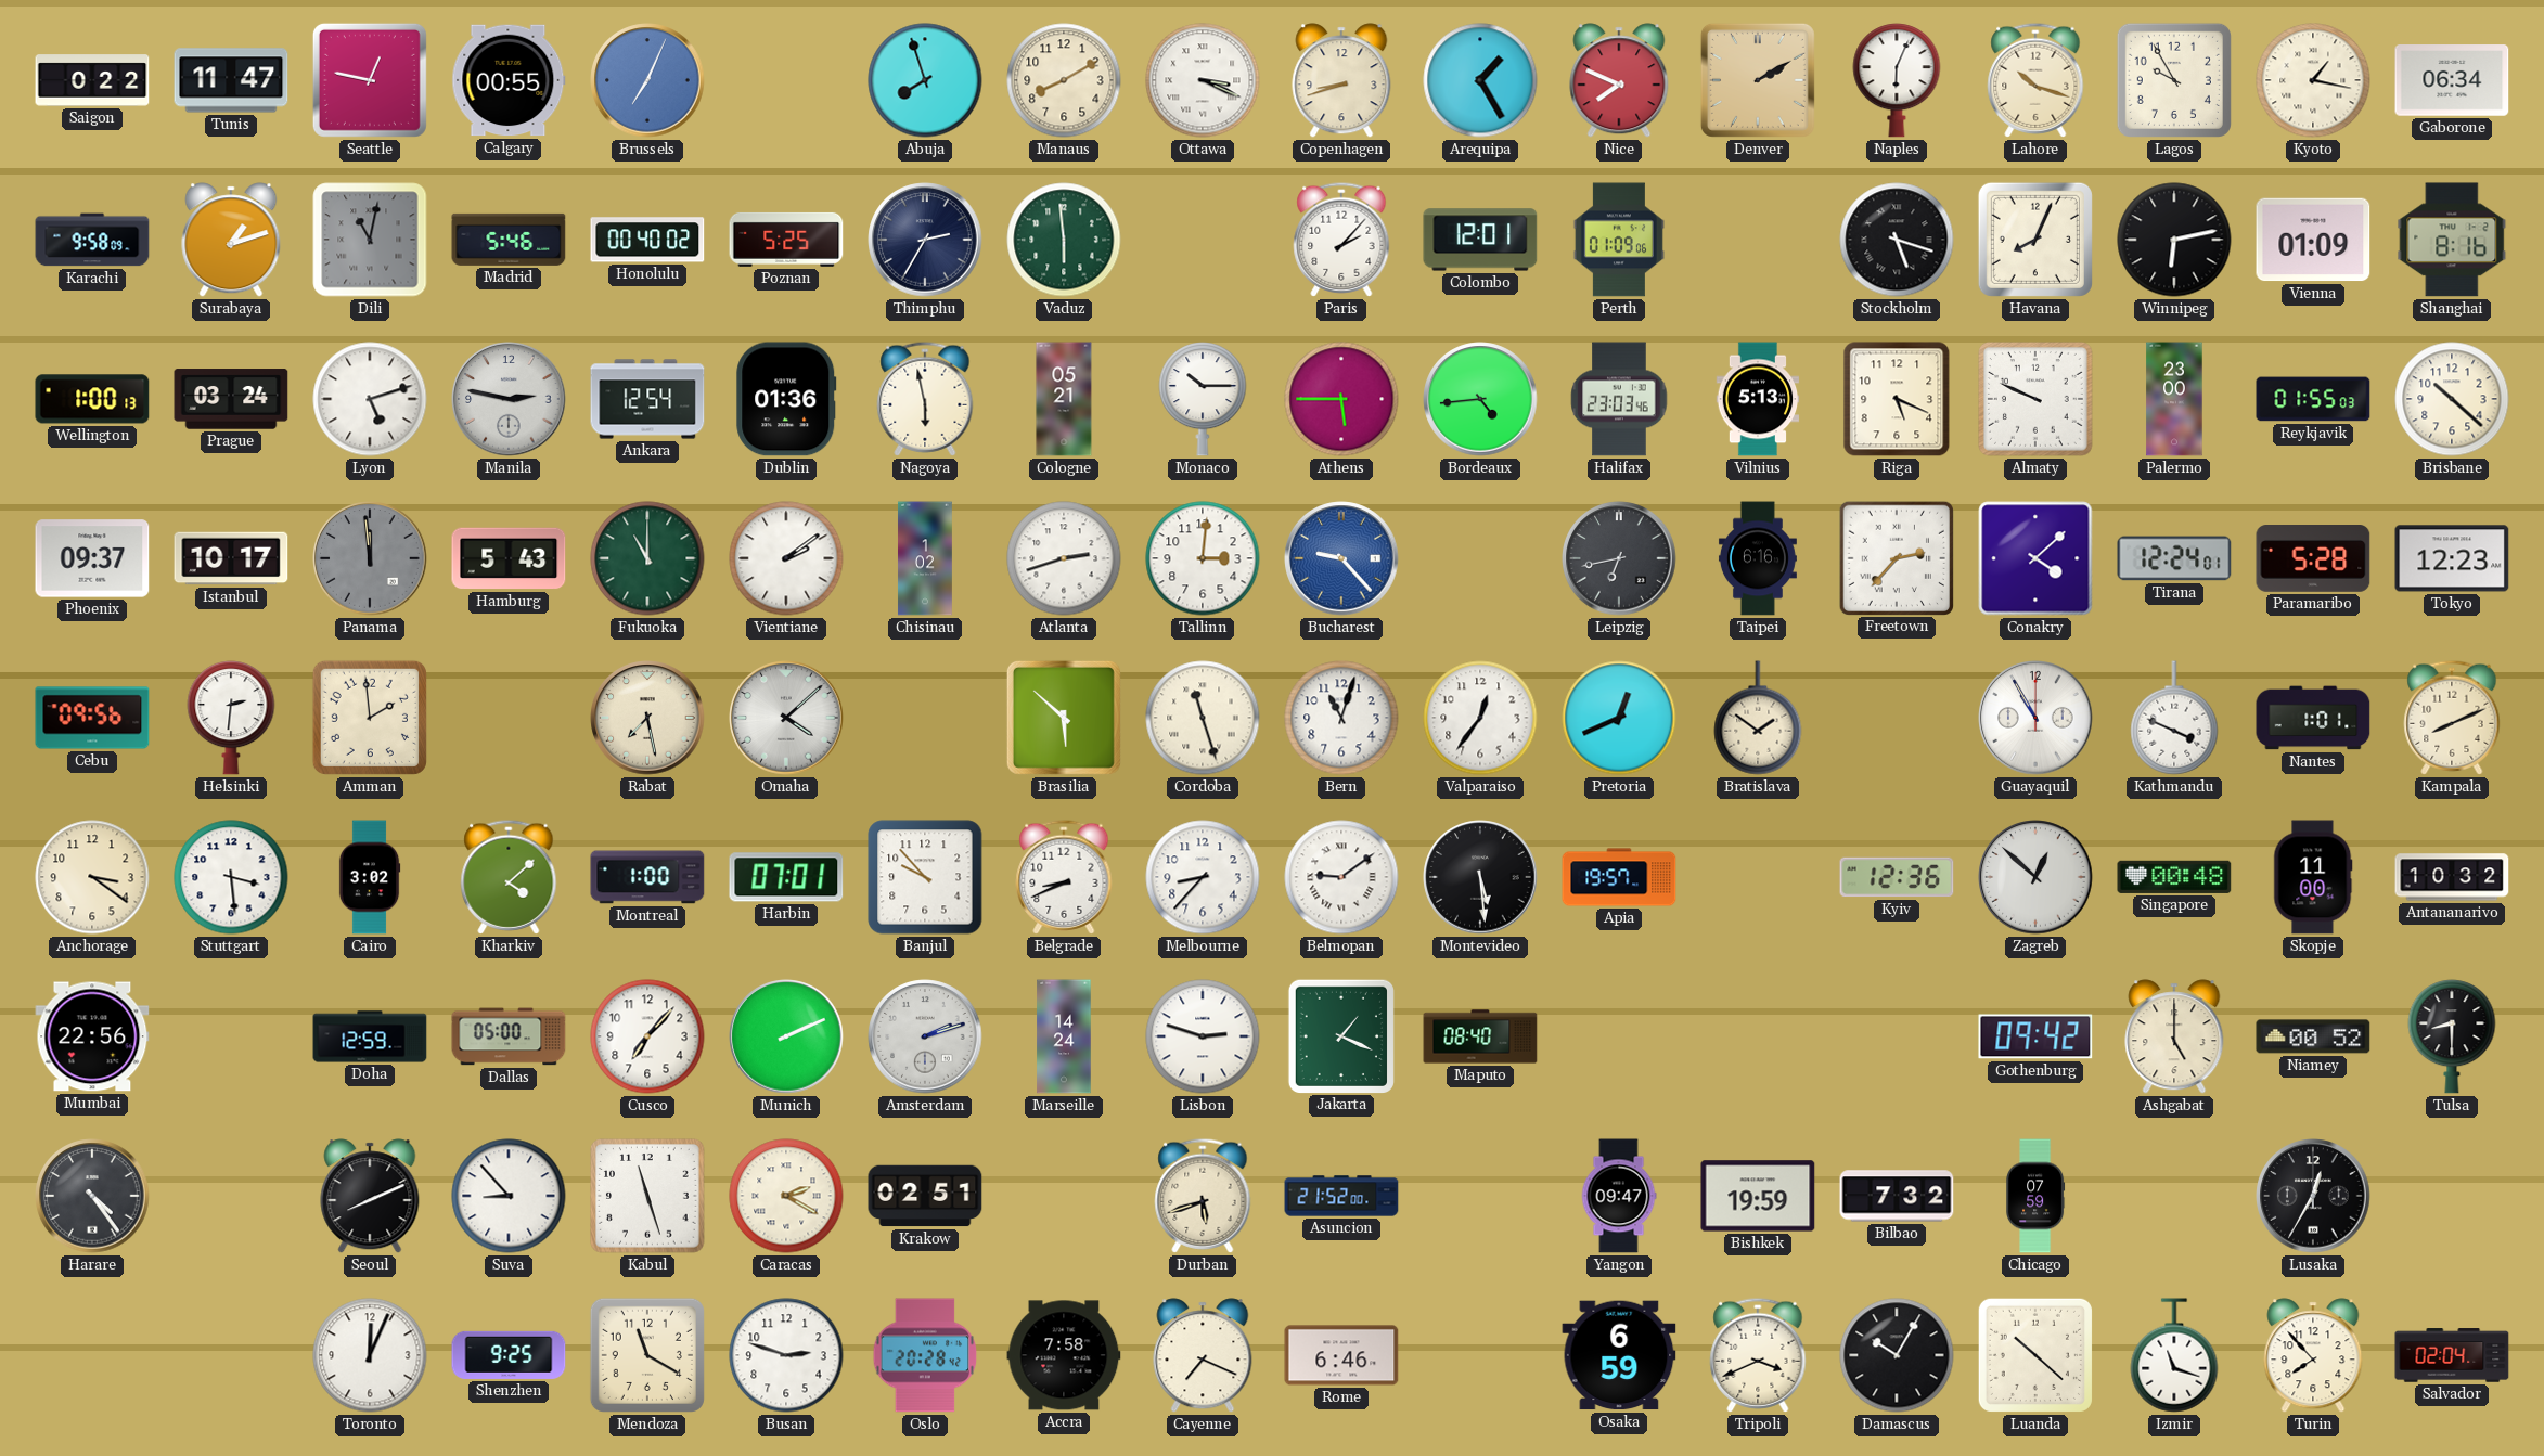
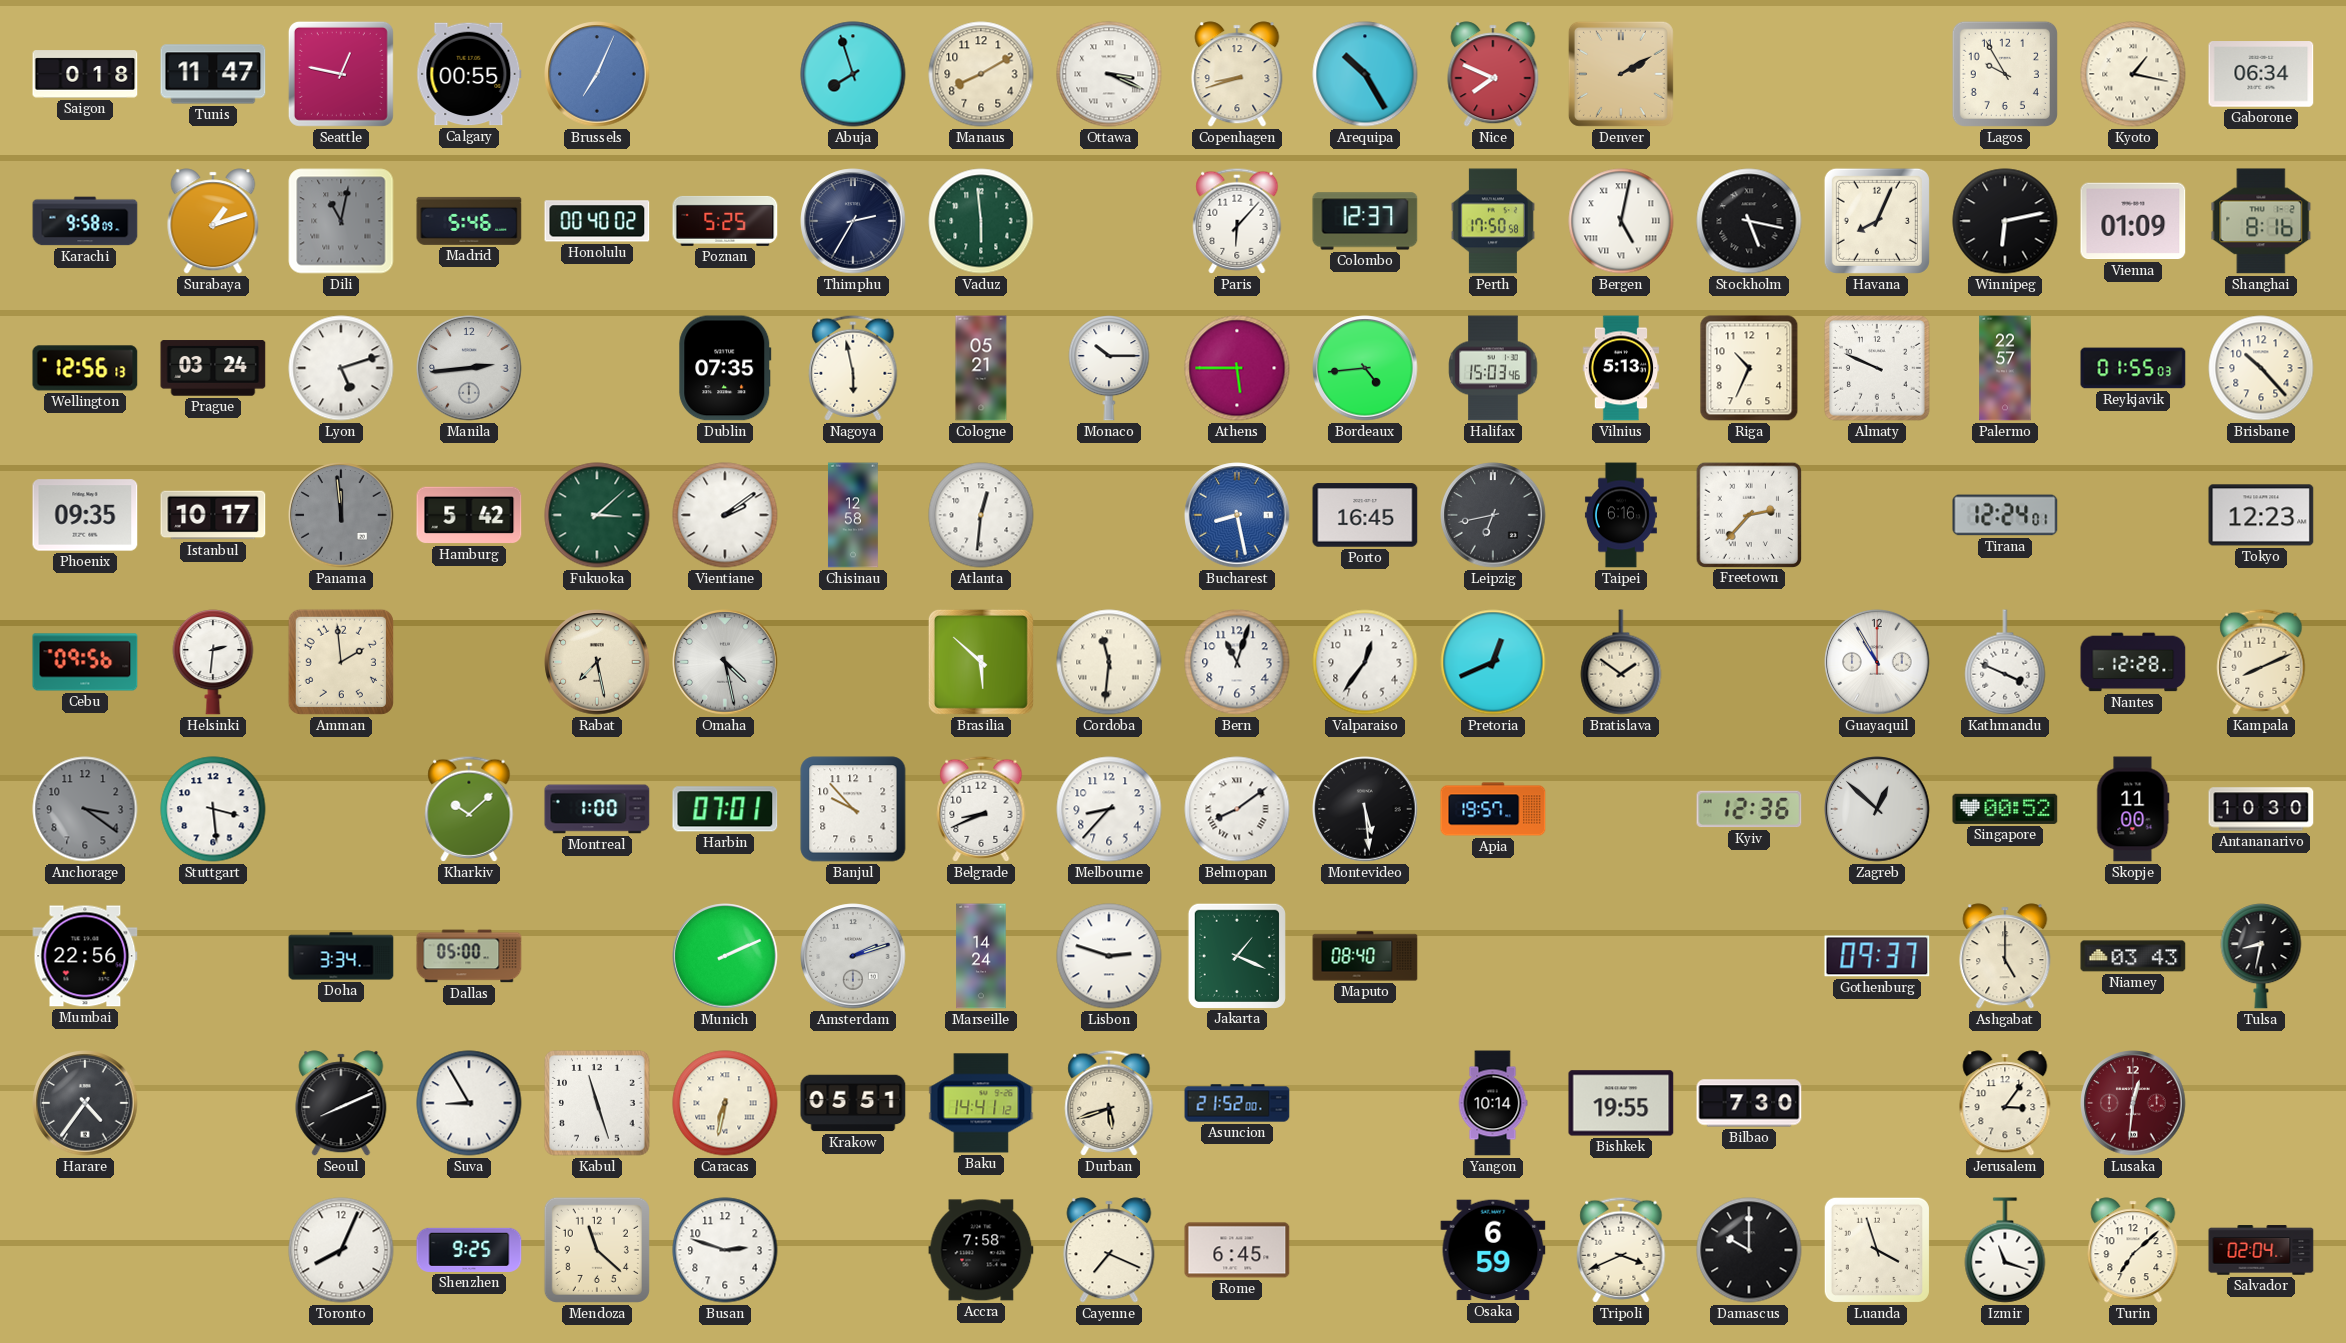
Saigon: 0:22 -> 0:18
Arequipa: 1:25 -> 10:25
Naples: 6:04 -> none
Lahore: 10:18 -> none
Paris: 2:07 -> 6:07
Colombo: 12:01 -> 12:37
Perth: 01:09 -> 17:50
Bergen: none -> 5:02
Stockholm: 5:18 -> 5:17
Wellington: 1:00 -> 12:56
Manila: 2:47 -> 2:44
Ankara: 12:54 -> none
Dublin: 01:36 -> 07:35
Halifax: 23:03 -> 15:03
Riga: 5:19 -> 10:34
Palermo: 23:00 -> 22:57
Brisbane: 10:22 -> 10:23
Phoenix: 09:37 -> 09:35
Hamburg: 5:43 -> 5:42
Fukuoka: 11:00 -> 3:08
Chisinau: 1:02 -> 12:58
Atlanta: 2:42 -> 12:31
Tallinn: 3:01 -> none
Bucharest: 9:23 -> 8:28
Porto: none -> 16:45
Conakry: 4:08 -> none
Paramaribo: 5:28 -> none
Omaha: 4:08 -> 4:28
Cordoba: 11:27 -> 11:31
Nantes: 1:01 -> 12:28
Anchorage dial: cream -> grey
Cairo: 3:02 -> none
Kharkiv: 4:08 -> 10:08
Belmopan: 9:09 -> 8:09
Singapore: 00:48 -> 00:52
Antananarivo: 10:32 -> 10:30
Doha: 12:59 -> 3:34
Cusco: 7:07 -> none
Gothenburg: 09:42 -> 09:37
Niamey: 00:52 -> 03:43
Tulsa: 8:30 -> 8:32
Harare: 4:24 -> 4:36
Suva: 8:53 -> 8:55
Caracas: 2:20 -> 6:32
Krakow: 02:51 -> 05:51
Baku: none -> 14:41
Yangon: 09:47 -> 10:14
Bishkek: 19:59 -> 19:55
Bilbao: 7:32 -> 7:30
Chicago: 07:59 -> none
Jerusalem: none -> 3:06
Lusaka: 12:35 -> 12:31
Lusaka dial: black -> burgundy
Toronto: 12:04 -> 8:04
Mendoza: 11:20 -> 11:22
Oslo: 20:28 -> none
Rome: 6:46 -> 6:45
Damascus: 10:05 -> 10:00
Luanda: 10:22 -> 3:57
Turin: 7:53 -> 7:08
